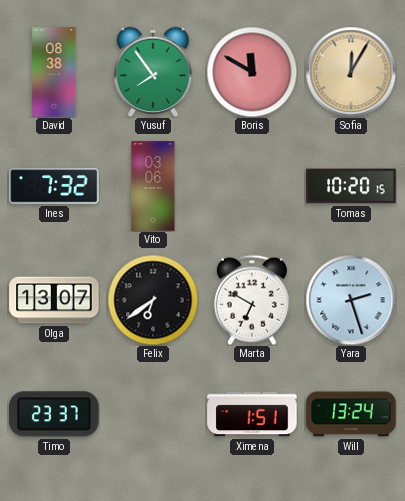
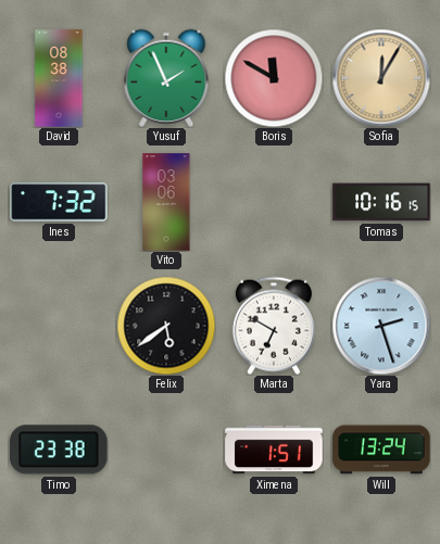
Yusuf: 7:54 -> 1:56
Tomas: 10:20 -> 10:16
Olga: 13:07 -> none
Felix: 6:39 -> 5:39
Timo: 23:37 -> 23:38
